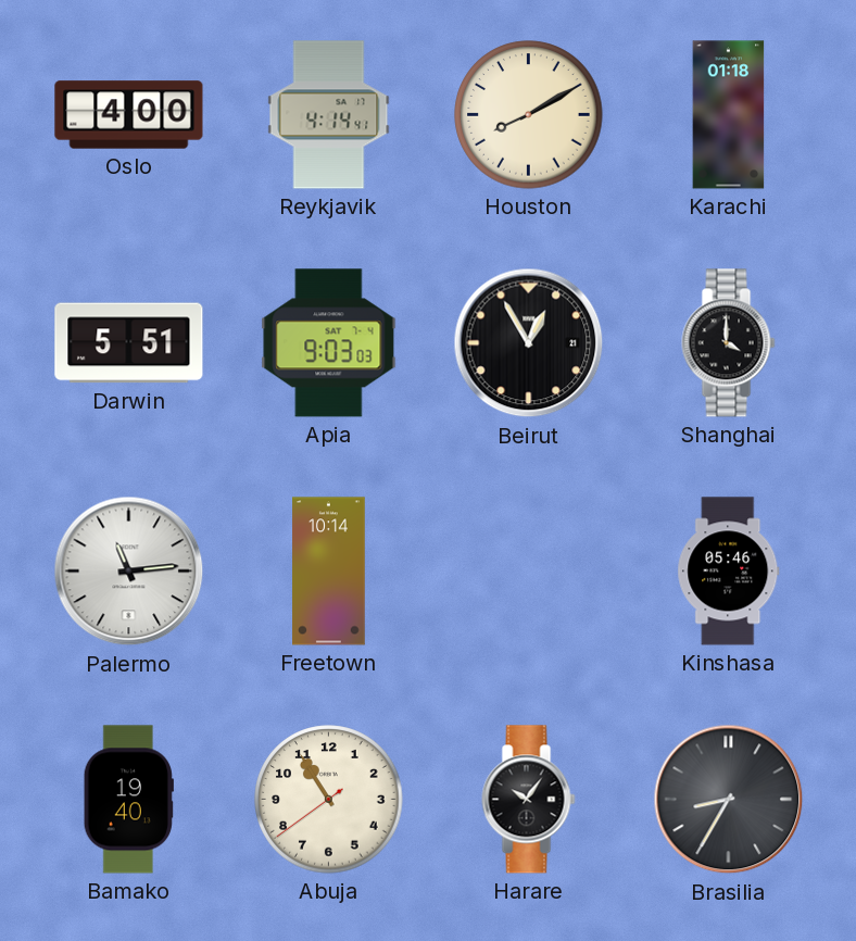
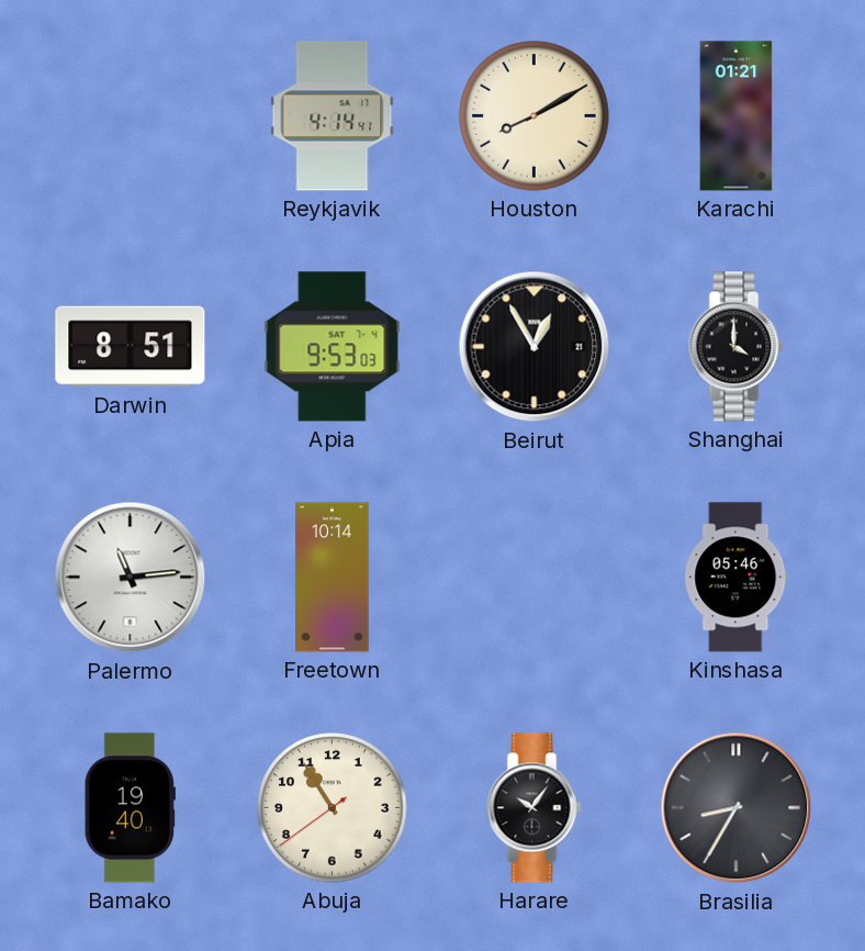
Oslo: 4:00 -> none
Karachi: 01:18 -> 01:21
Darwin: 5:51 -> 8:51
Apia: 9:03 -> 9:53
